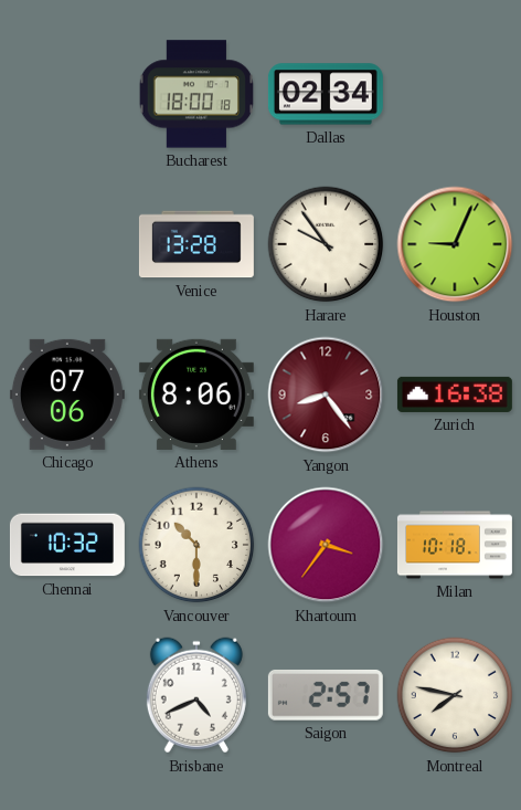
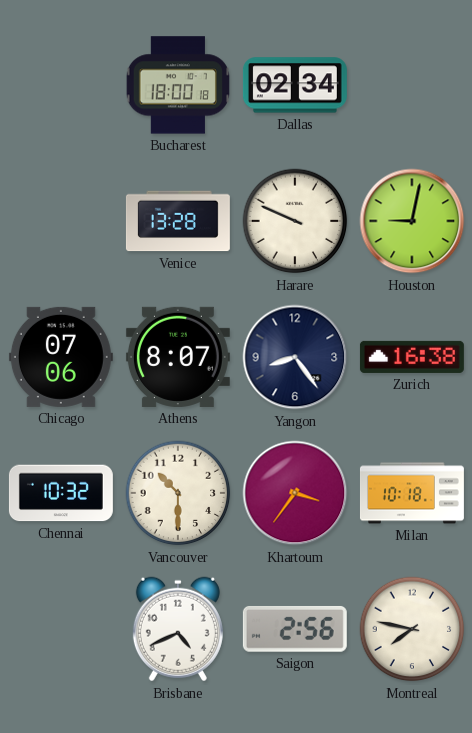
Harare: 9:54 -> 9:49
Houston: 9:04 -> 9:02
Athens: 8:06 -> 8:07
Yangon dial: burgundy -> navy
Saigon: 2:57 -> 2:56
